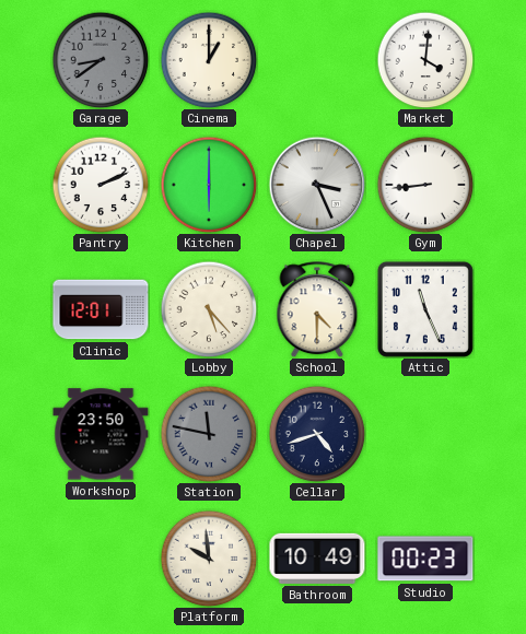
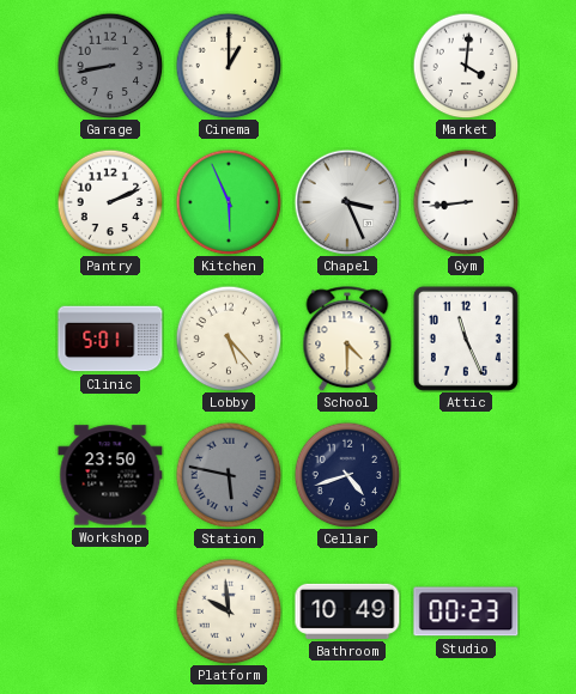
Garage: 8:39 -> 8:43
Kitchen: 6:00 -> 5:56
Clinic: 12:01 -> 5:01
Station: 11:47 -> 5:47
